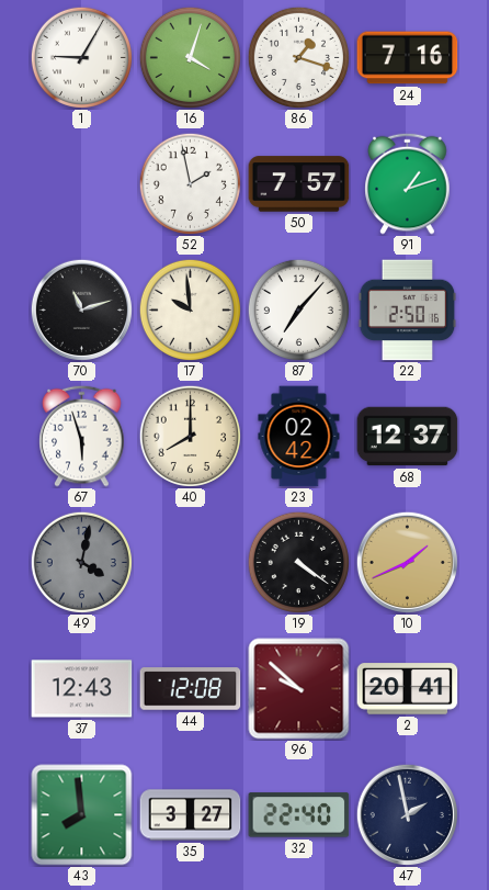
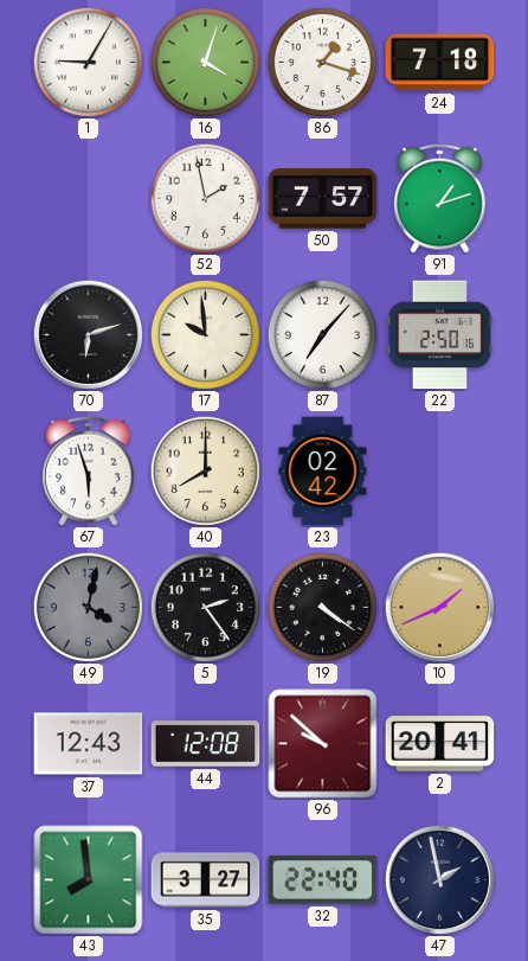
24: 7:16 -> 7:18
70: 11:12 -> 6:12
68: 12:37 -> none
5: none -> 2:24
